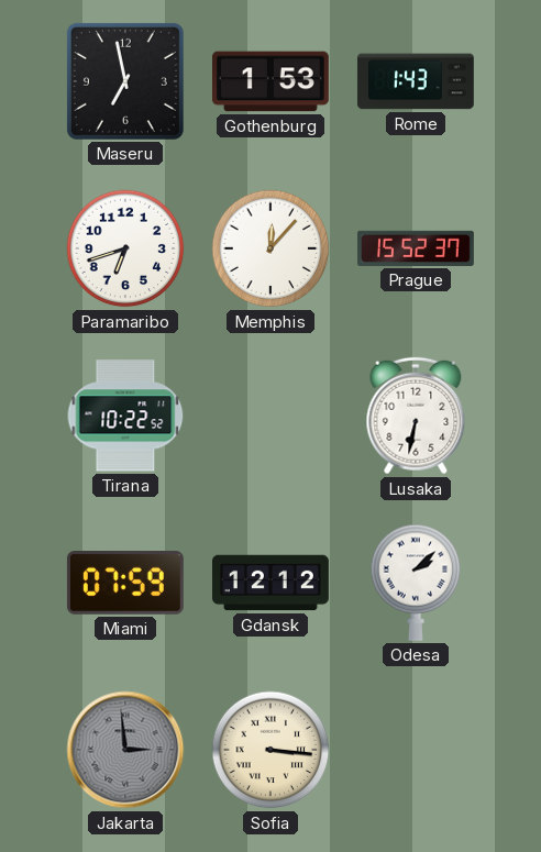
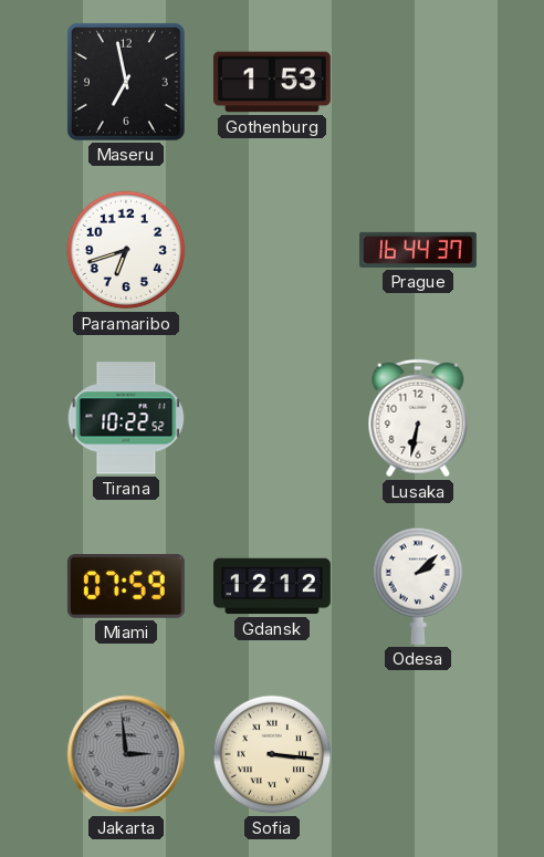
Rome: 1:43 -> none
Memphis: 12:07 -> none
Prague: 15:52 -> 16:44
